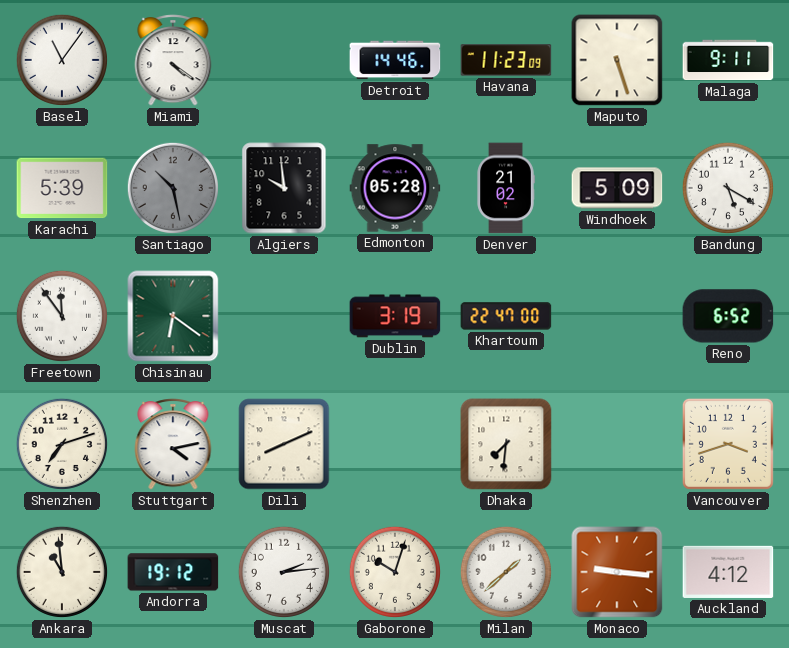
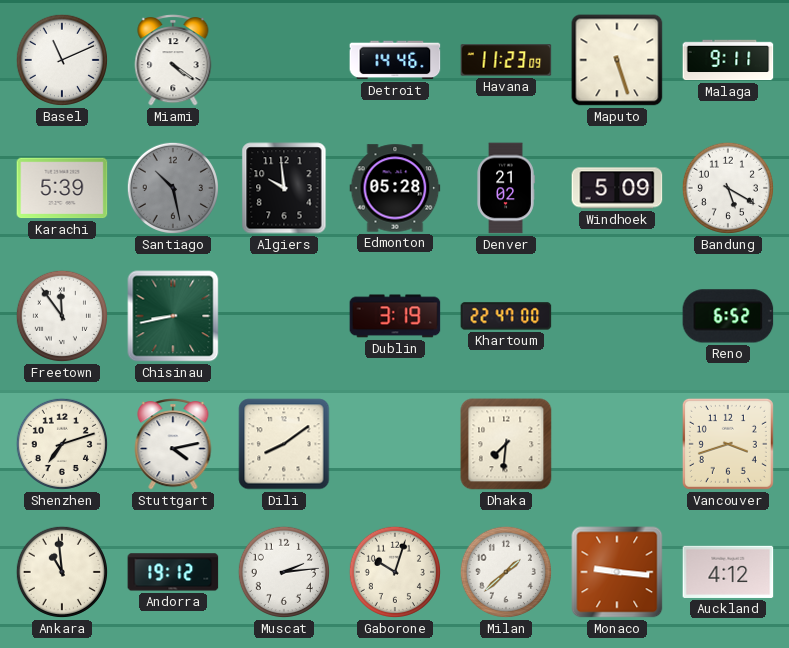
Basel: 11:06 -> 11:11
Chisinau: 6:21 -> 8:43
Dili: 8:11 -> 8:09
